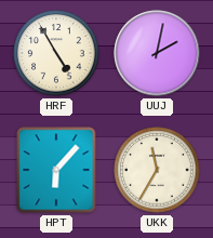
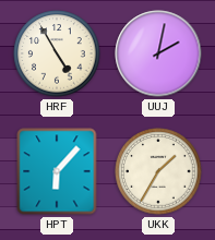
UKK: 11:35 -> 1:35
